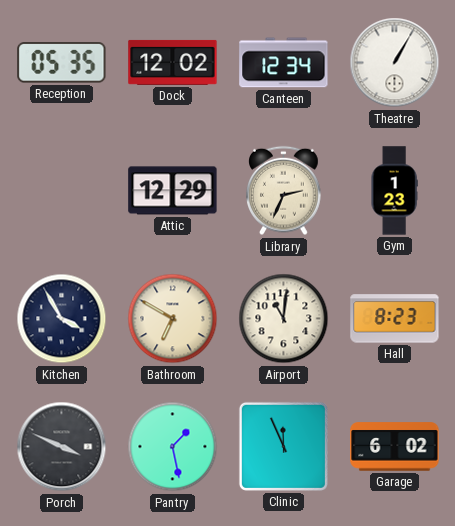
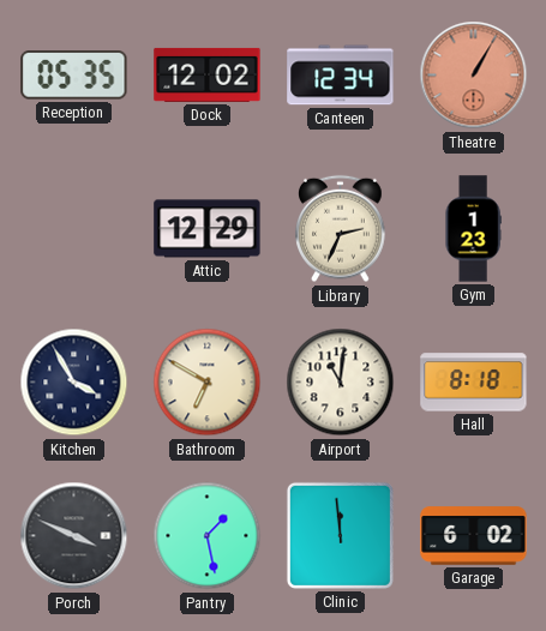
Theatre dial: white -> salmon
Hall: 8:23 -> 8:18
Clinic: 11:56 -> 11:59
